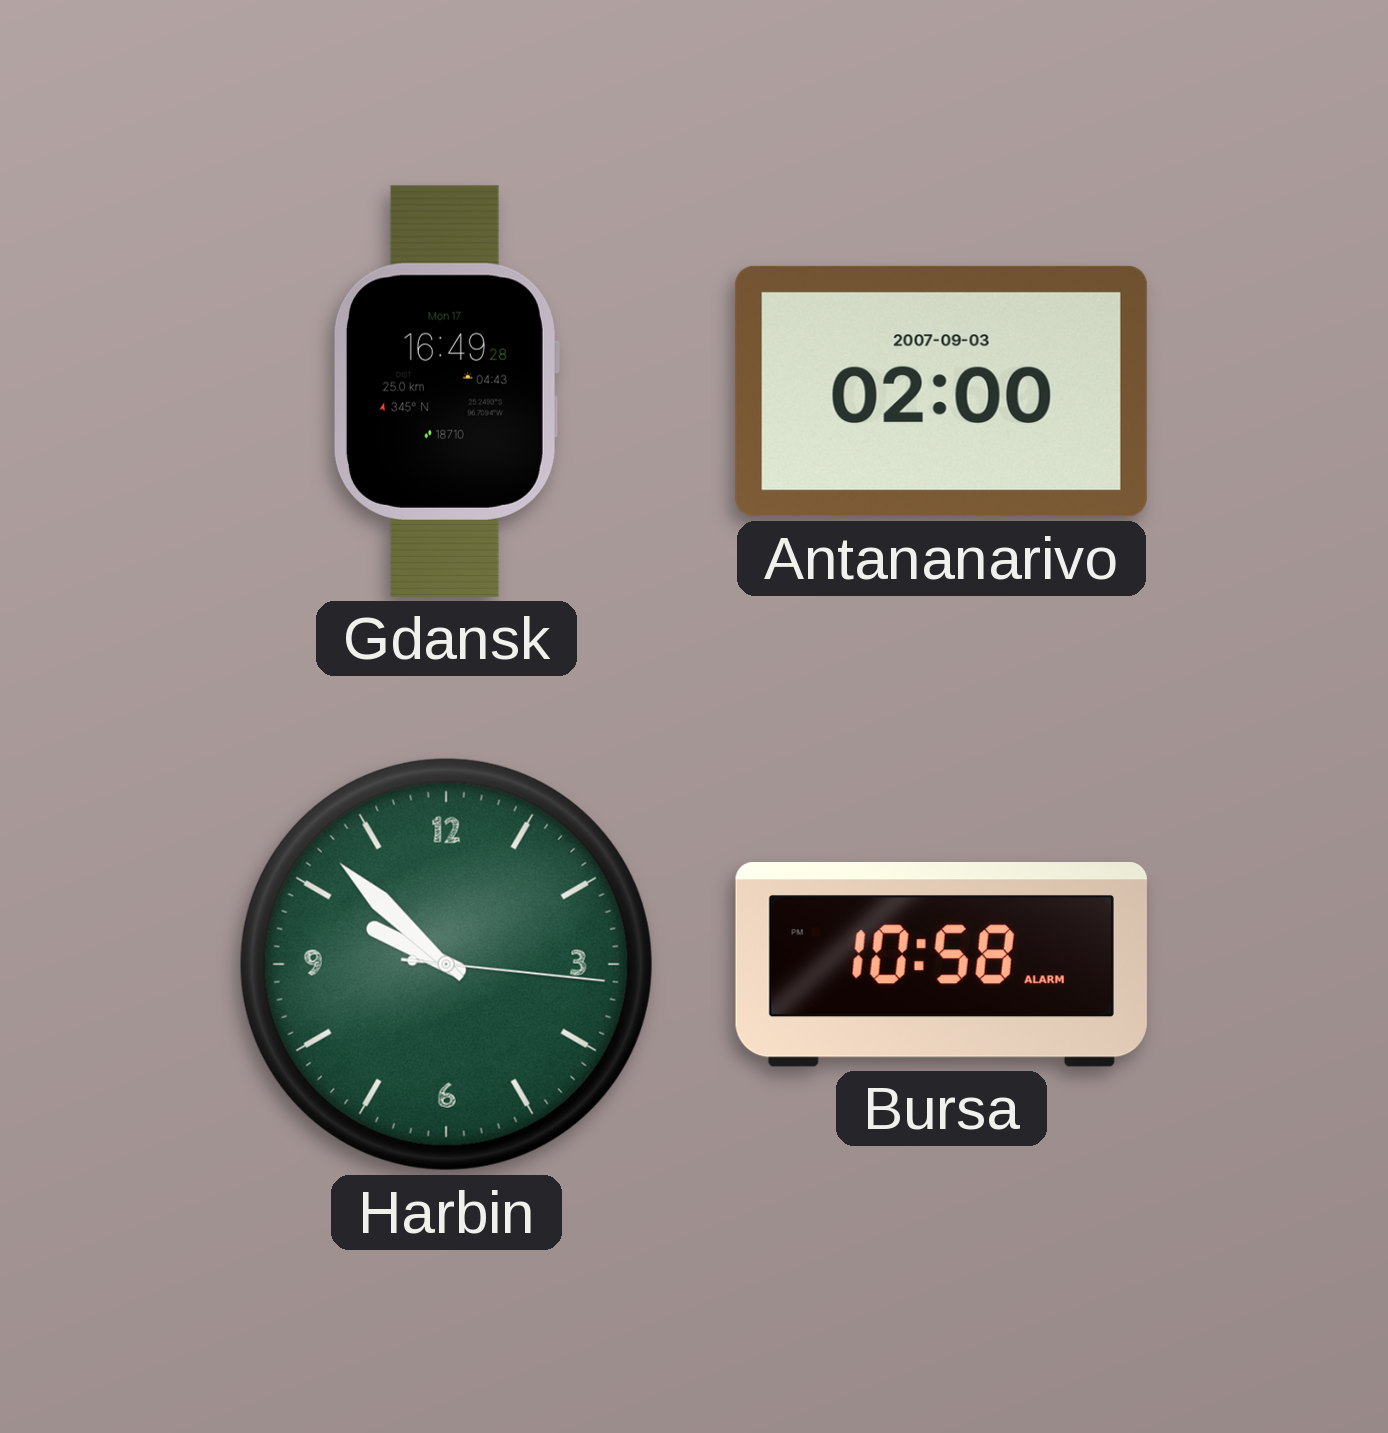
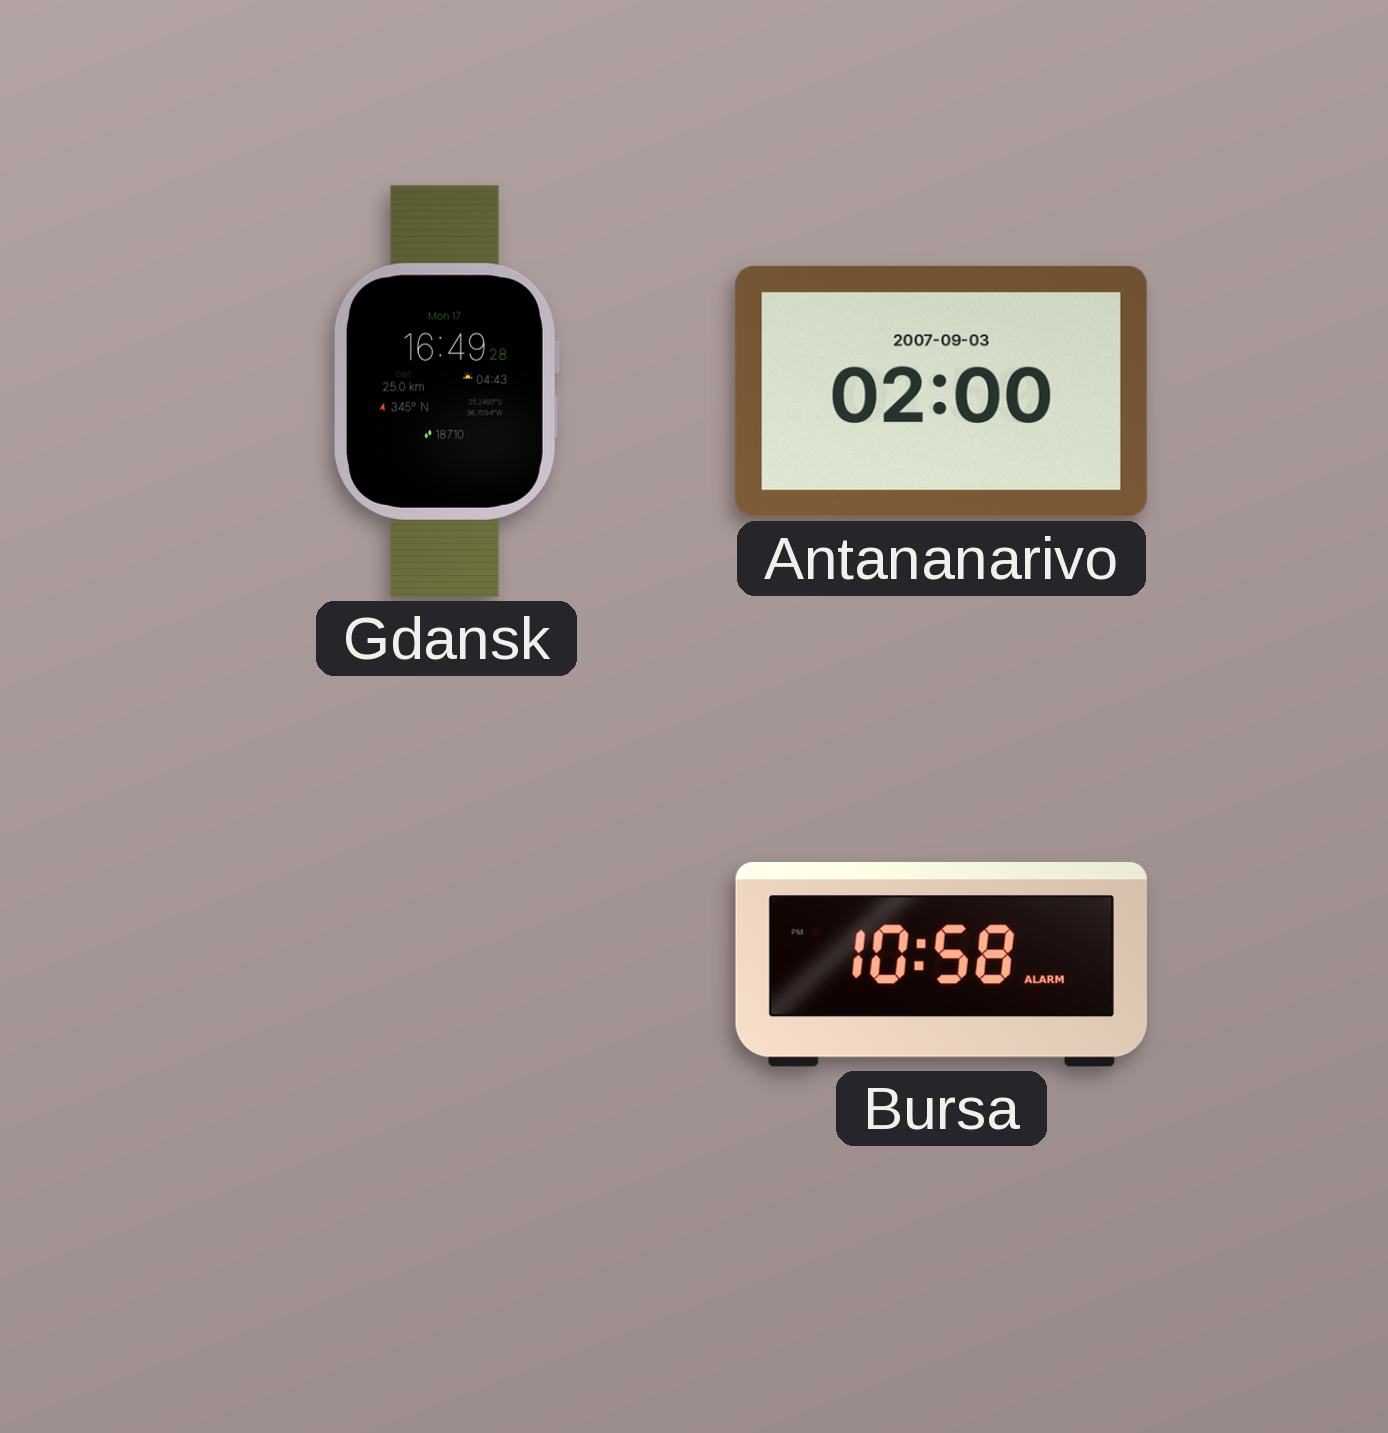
Harbin: 9:52 -> none
